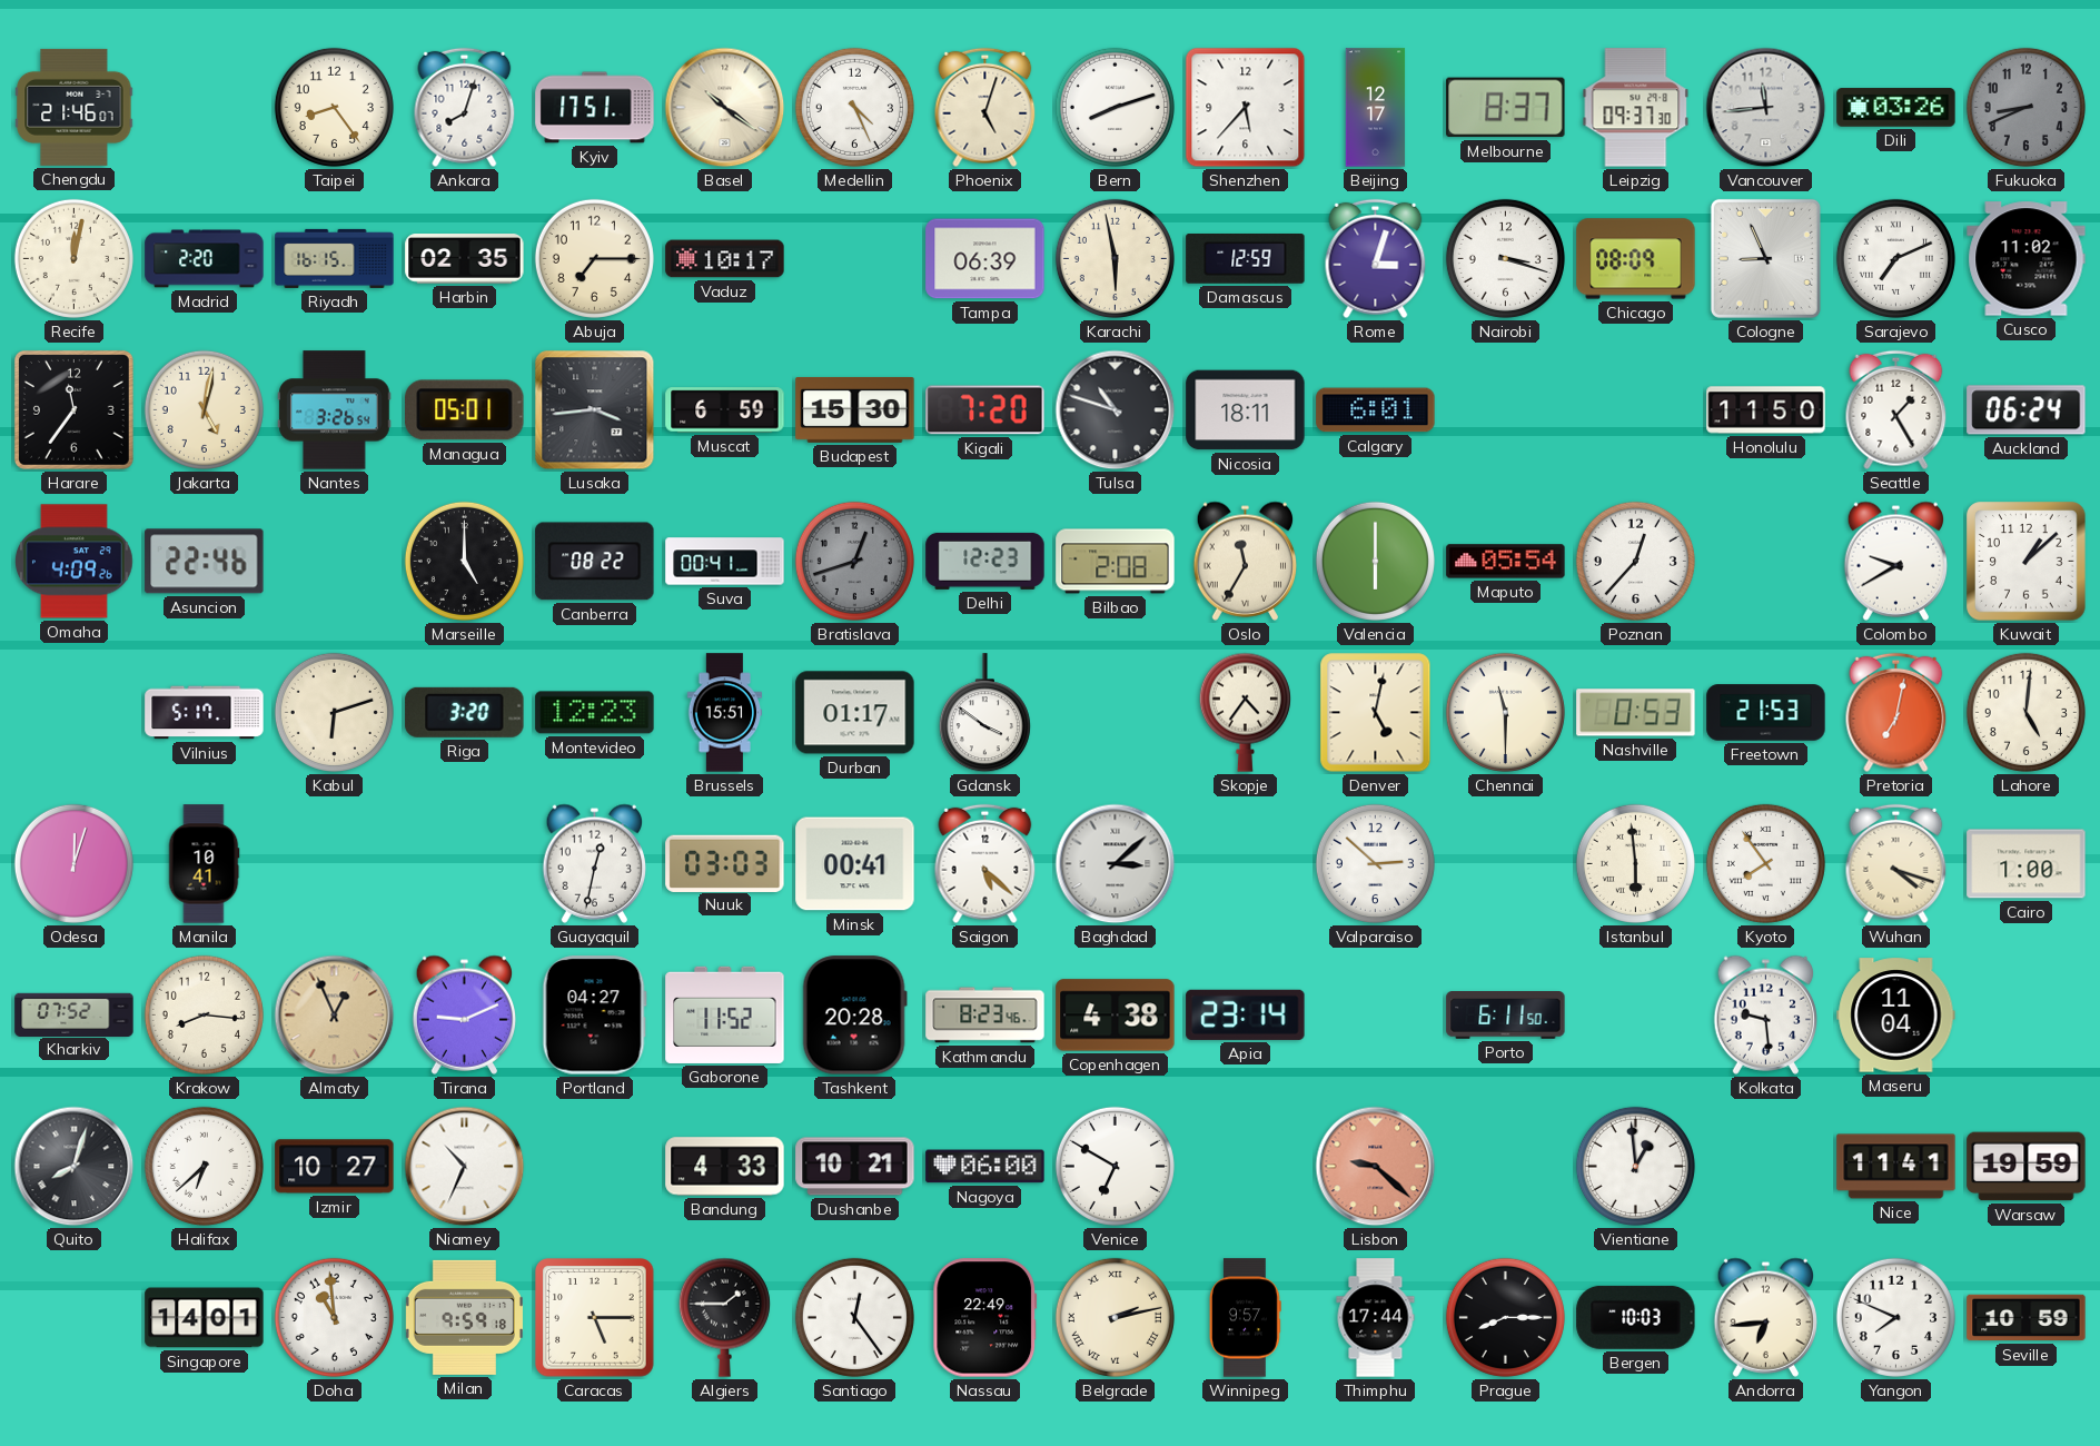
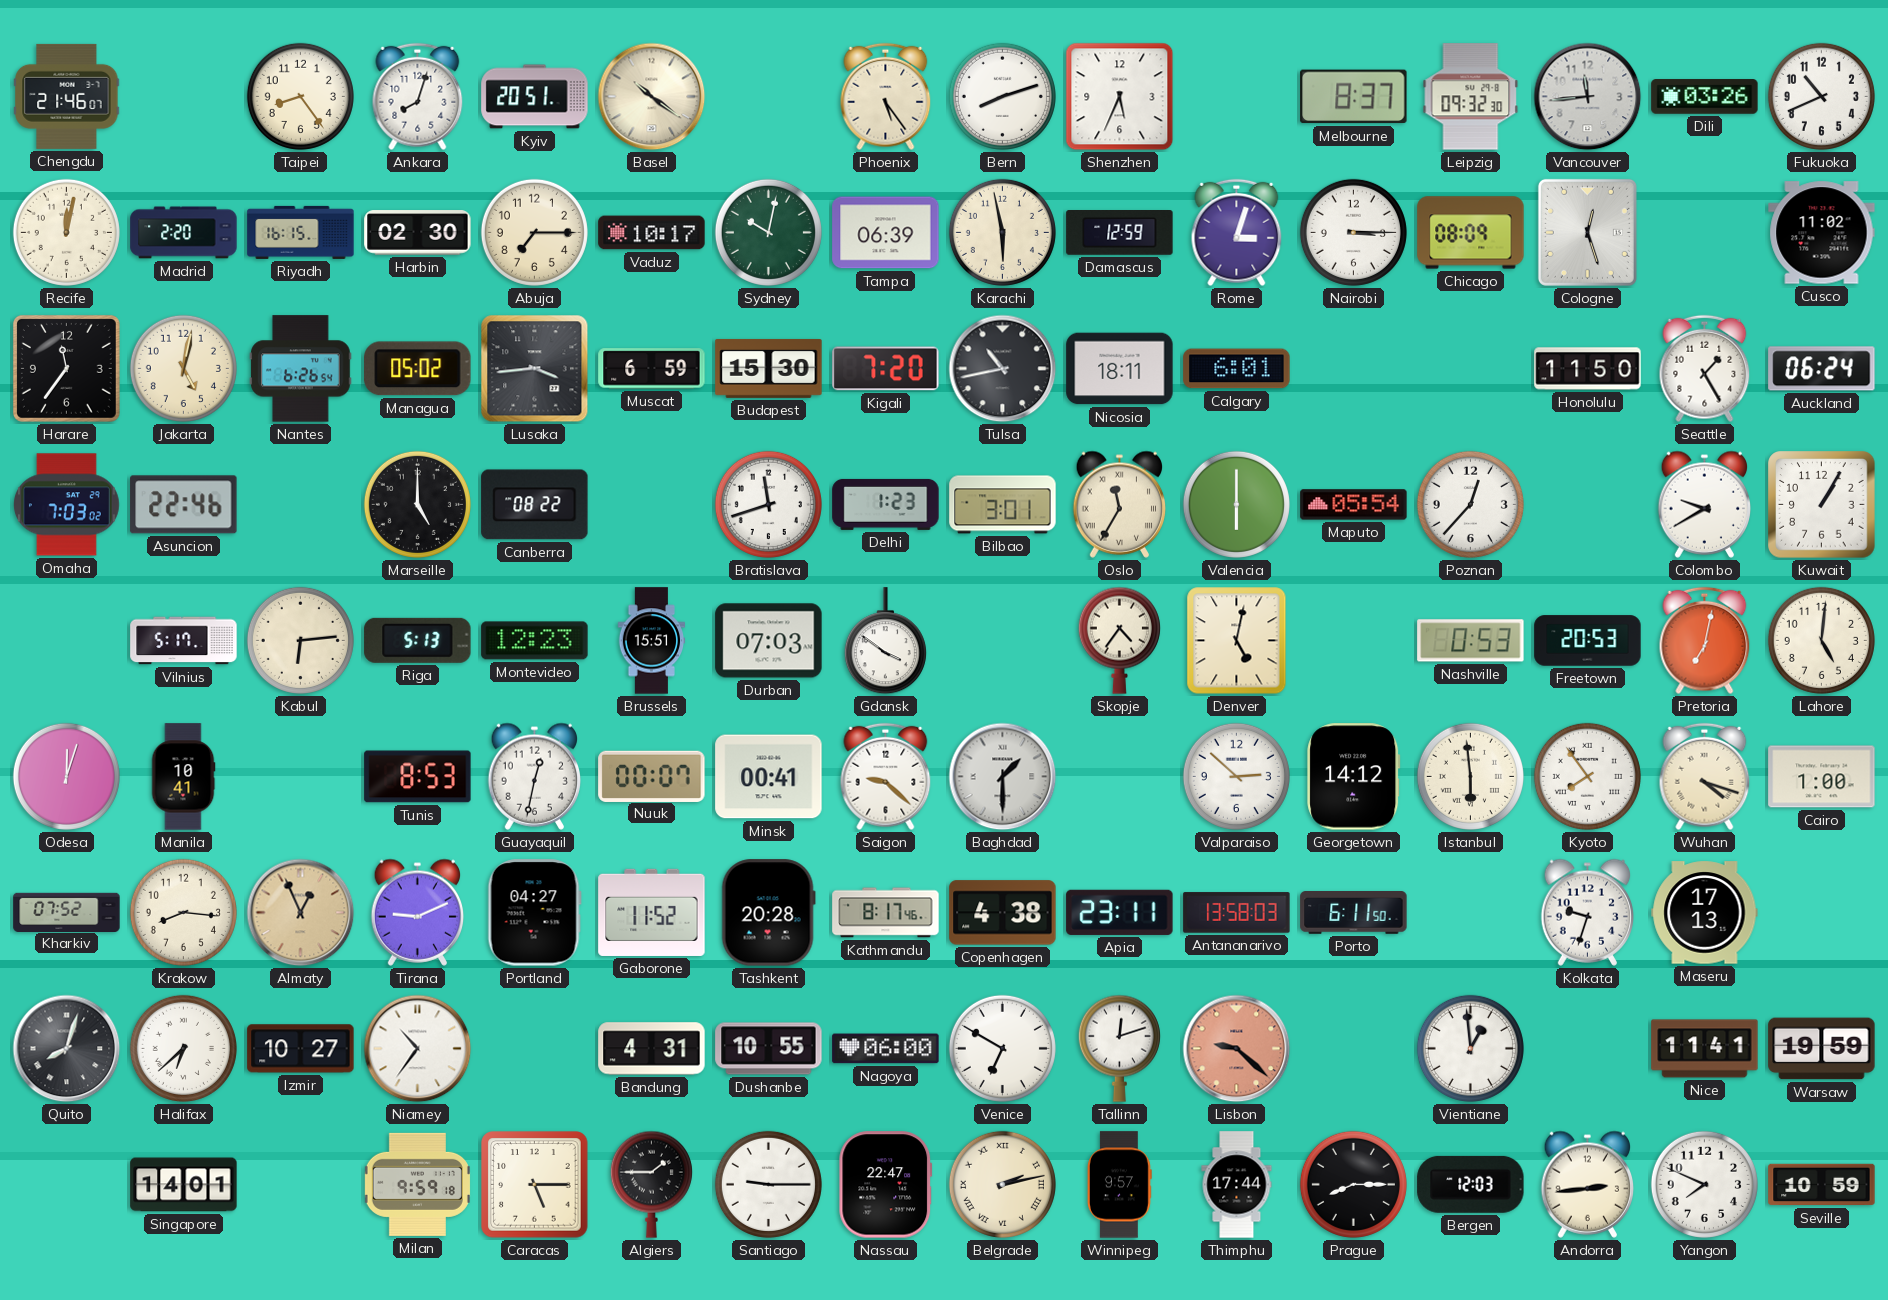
Kyiv: 17:51 -> 20:51
Medellin: 4:26 -> none
Phoenix: 5:03 -> 5:24
Shenzhen: 5:37 -> 5:34
Beijing: 12:17 -> none
Leipzig: 09:37 -> 09:32
Fukuoka: 8:41 -> 10:41
Fukuoka dial: grey -> white
Harbin: 02:35 -> 02:30
Sydney: none -> 10:02
Nairobi: 3:18 -> 3:15
Cologne: 8:56 -> 12:27
Sarajevo: 7:11 -> none
Nantes: 3:26 -> 6:26
Managua: 05:01 -> 05:02
Tulsa: 10:48 -> 10:43
Omaha: 4:09 -> 7:03
Suva: 00:41 -> none
Bratislava: 12:42 -> 11:42
Bratislava dial: grey -> white
Delhi: 12:23 -> 1:23
Bilbao: 2:08 -> 3:01
Kuwait: 1:08 -> 1:05
Kabul: 6:12 -> 6:14
Riga: 3:20 -> 5:13
Durban: 01:17 -> 07:03
Chennai: 11:30 -> none
Freetown: 21:53 -> 20:53
Tunis: none -> 8:53
Nuuk: 03:03 -> 00:07
Saigon: 5:22 -> 9:22
Baghdad: 3:08 -> 1:30
Georgetown: none -> 14:12
Kathmandu: 8:23 -> 8:17
Apia: 23:14 -> 23:11
Antananarivo: none -> 13:58
Kolkata: 9:29 -> 9:33
Maseru: 11:04 -> 17:13
Niamey: 10:34 -> 10:36
Bandung: 4:33 -> 4:31
Dushanbe: 10:21 -> 10:55
Tallinn: none -> 12:12
Doha: 10:59 -> none
Santiago: 12:24 -> 9:15
Nassau: 22:49 -> 22:47
Bergen: 10:03 -> 12:03
Andorra: 6:44 -> 2:44
